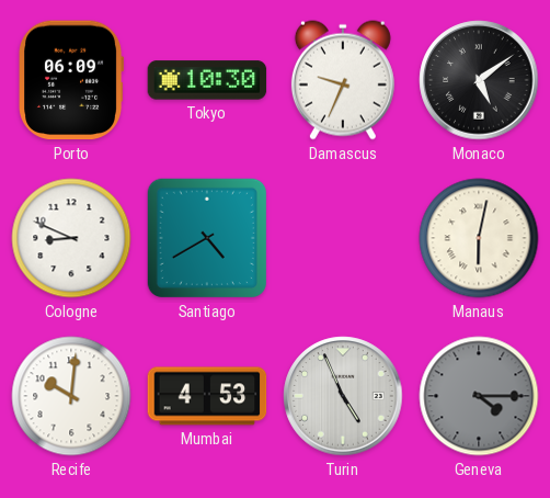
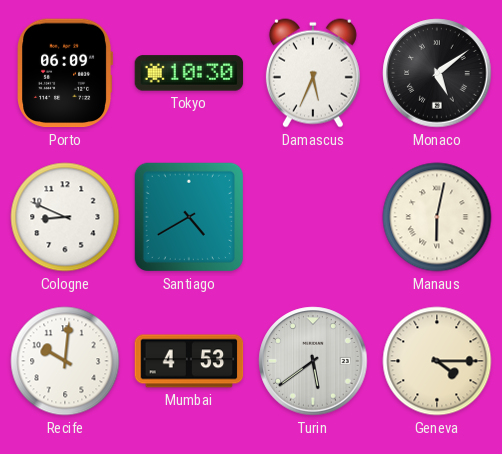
Damascus: 9:34 -> 5:34
Turin: 4:56 -> 5:39
Geneva dial: grey -> cream
